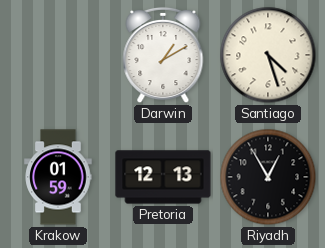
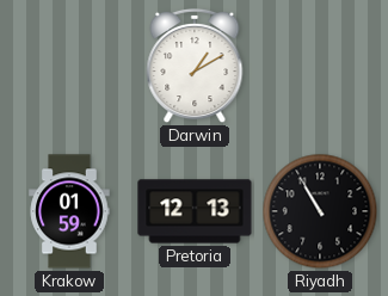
Santiago: 4:27 -> none
Riyadh: 12:55 -> 10:55
